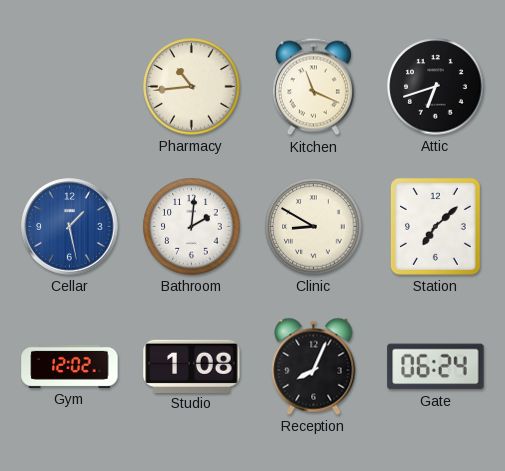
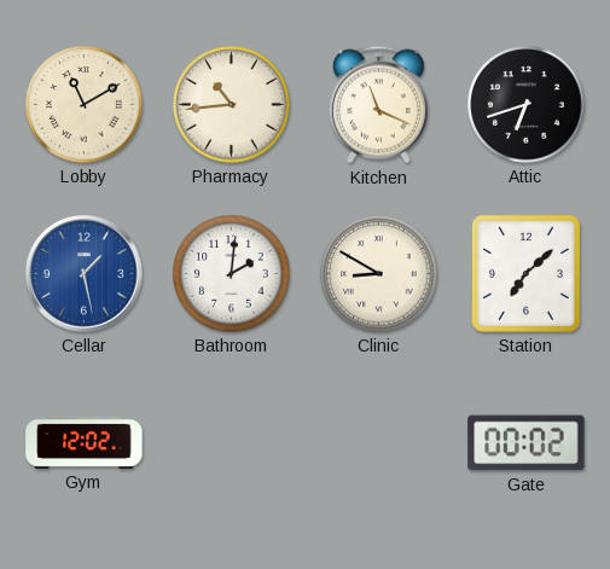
Lobby: none -> 11:10
Studio: 1:08 -> none
Reception: 8:04 -> none
Gate: 06:24 -> 00:02
